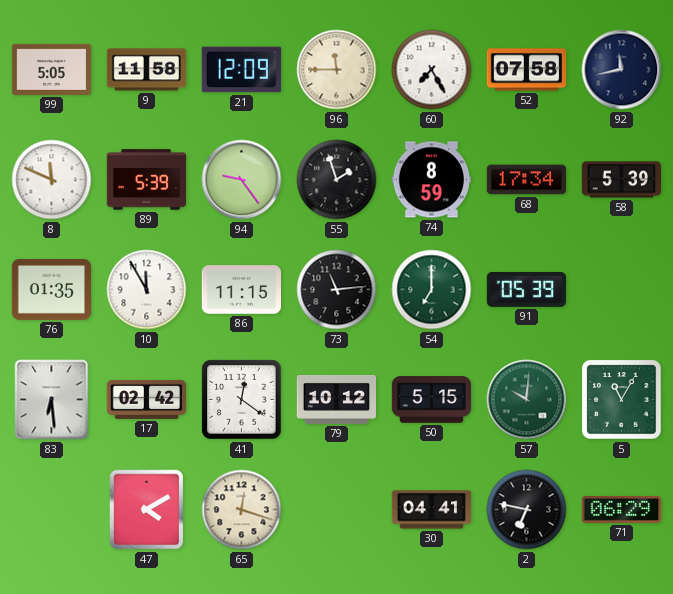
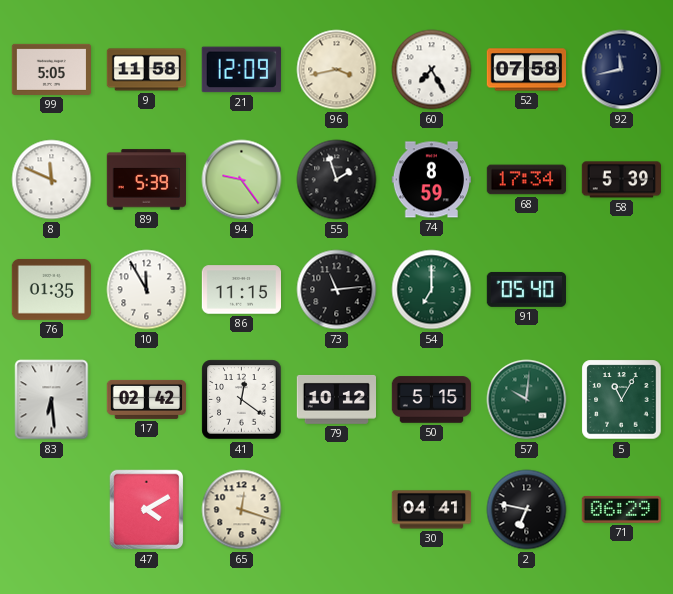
96: 11:45 -> 3:43
91: 05:39 -> 05:40
